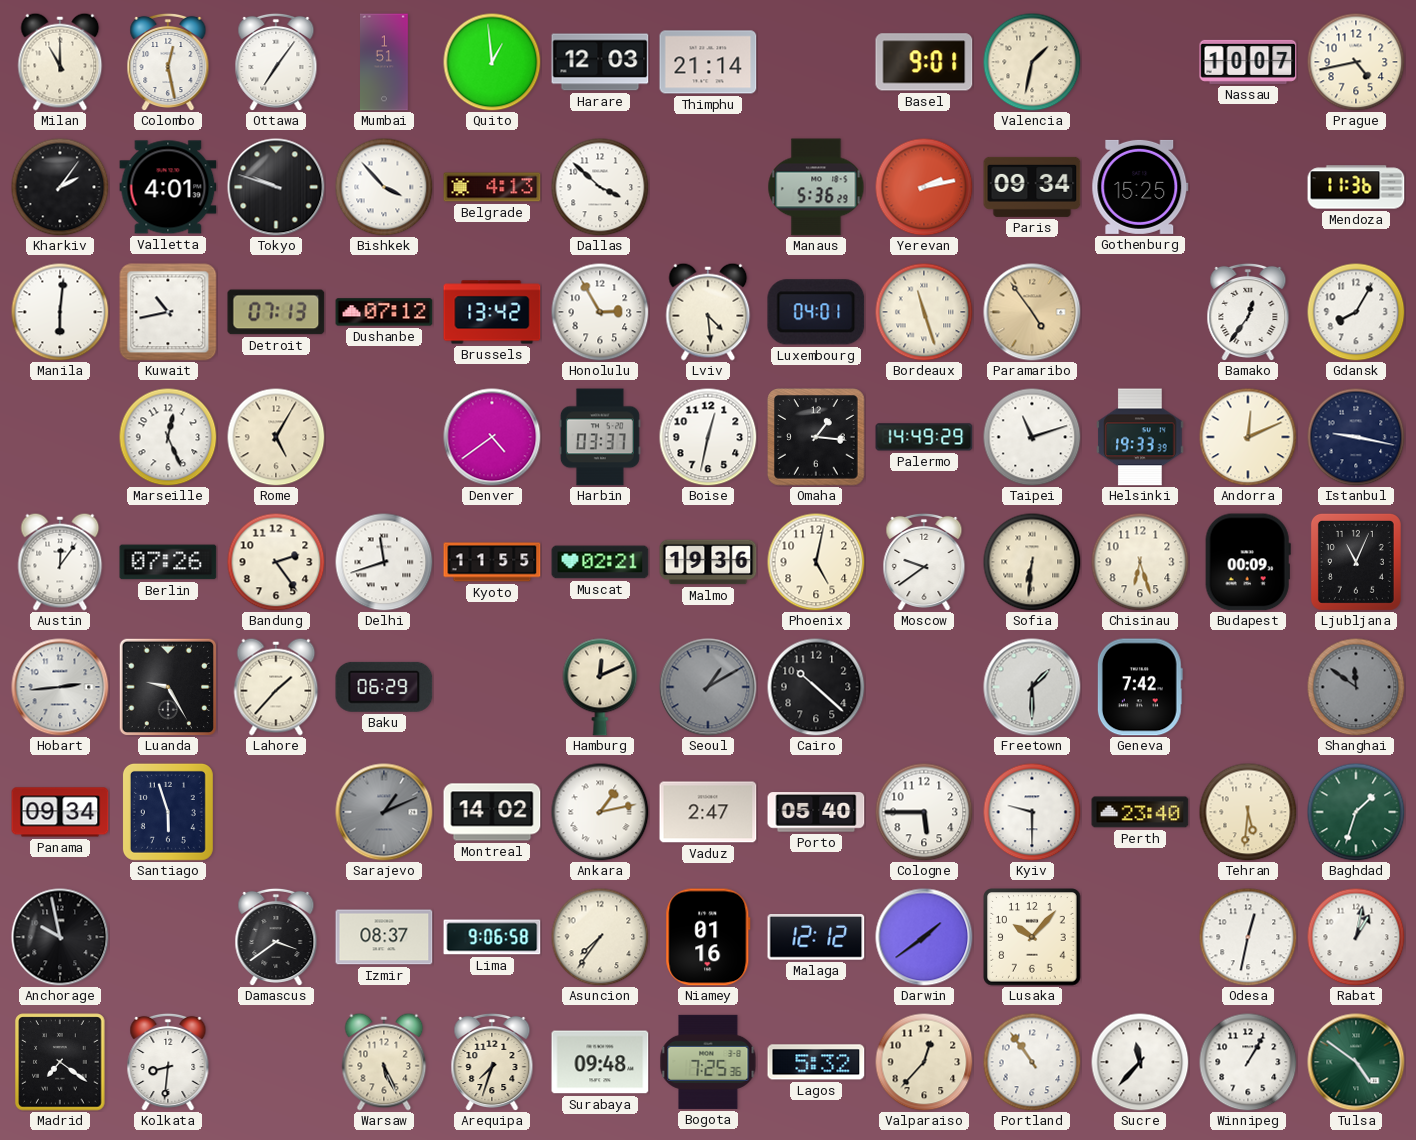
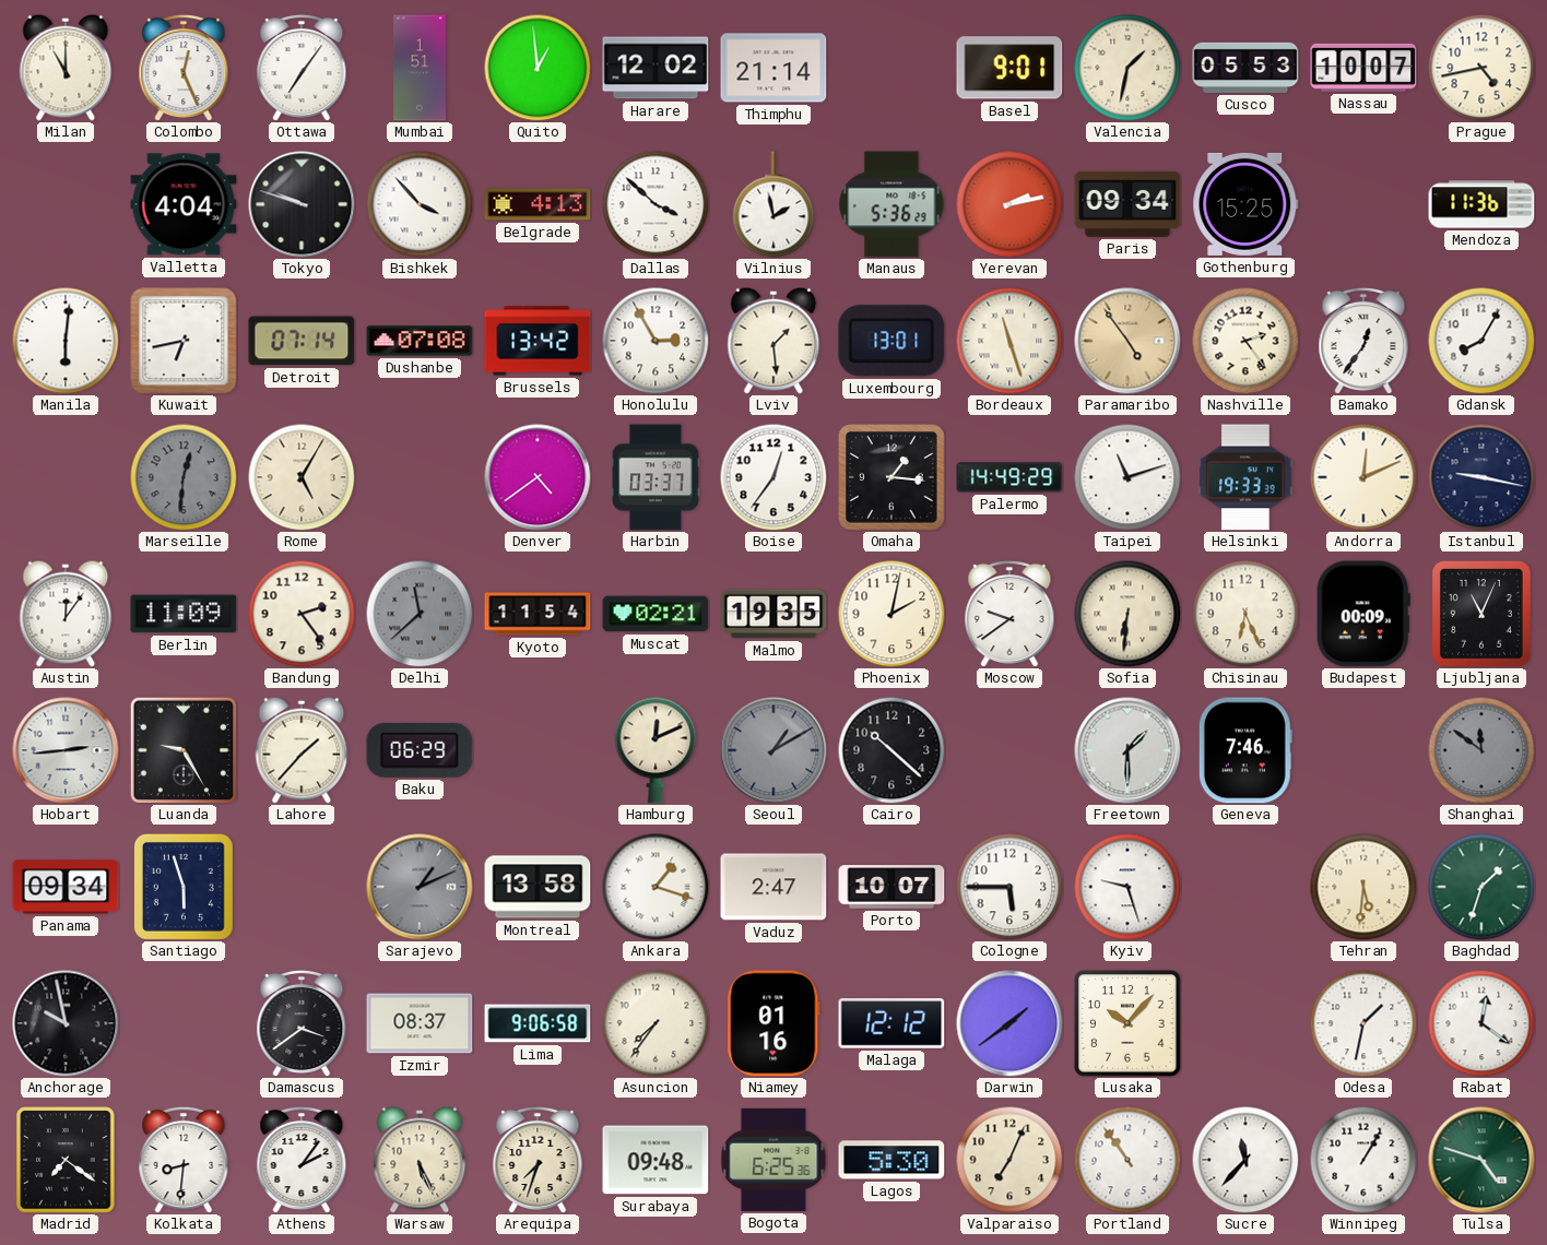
Colombo: 12:28 -> 12:26
Harare: 12:03 -> 12:02
Cusco: none -> 05:53
Kharkiv: 2:06 -> none
Valletta: 4:01 -> 4:04
Vilnius: none -> 1:58
Kuwait: 10:43 -> 6:43
Detroit: 07:13 -> 07:14
Dushanbe: 07:12 -> 07:08
Lviv: 4:29 -> 1:29
Luxembourg: 04:01 -> 13:01
Nashville: none -> 2:24
Marseille: 12:26 -> 12:31
Marseille dial: white -> grey
Boise: 12:32 -> 12:36
Berlin: 07:26 -> 11:09
Delhi: 11:42 -> 11:38
Delhi dial: white -> grey
Kyoto: 11:55 -> 11:54
Malmo: 19:36 -> 19:35
Phoenix: 5:02 -> 2:02
Chisinau: 6:27 -> 6:26
Geneva: 7:42 -> 7:46
Montreal: 14:02 -> 13:58
Ankara: 1:13 -> 1:18
Porto: 05:40 -> 10:07
Kyiv: 9:30 -> 9:27
Perth: 23:40 -> none
Odesa: 12:32 -> 1:32
Rabat: 1:02 -> 12:21
Athens: none -> 2:06
Bogota: 7:25 -> 6:25
Lagos: 5:32 -> 5:30
Valparaiso: 12:37 -> 7:04
Tulsa: 4:51 -> 4:48
